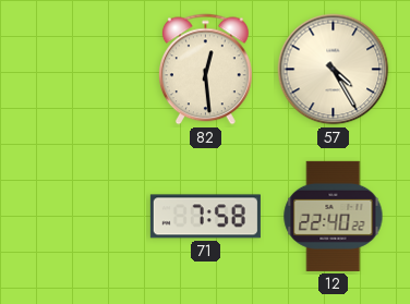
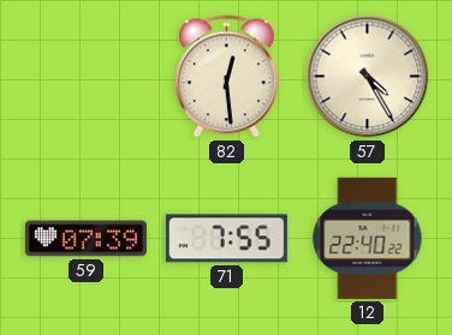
59: none -> 07:39
71: 7:58 -> 7:55
